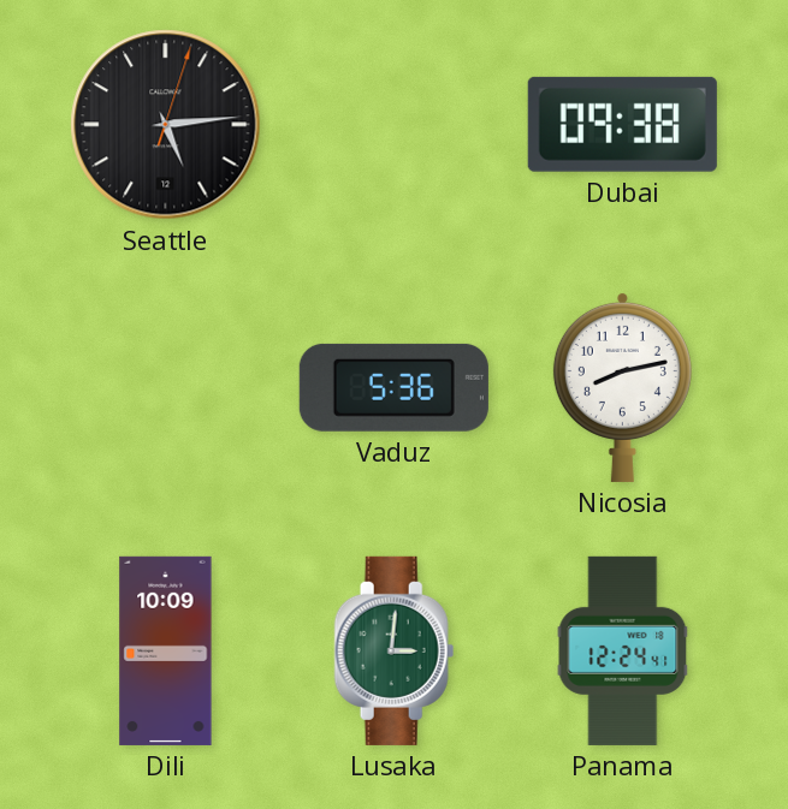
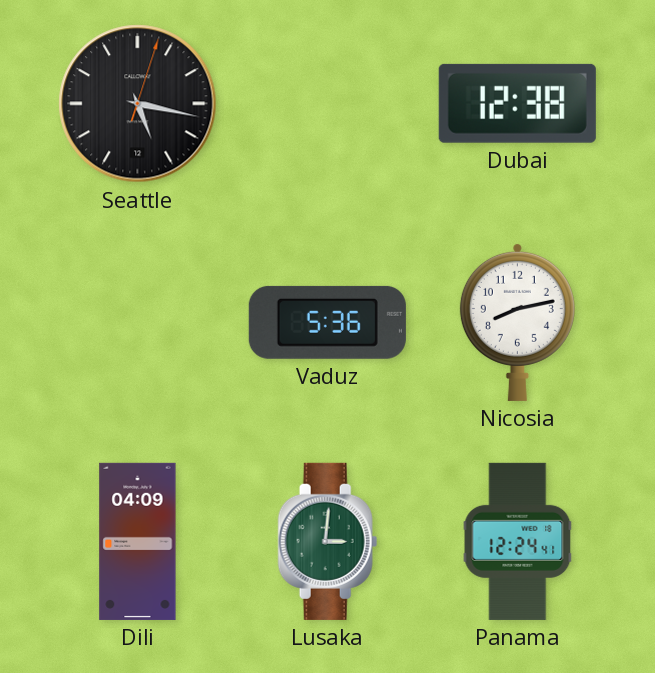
Seattle: 5:14 -> 5:17
Dubai: 09:38 -> 12:38
Dili: 10:09 -> 04:09
